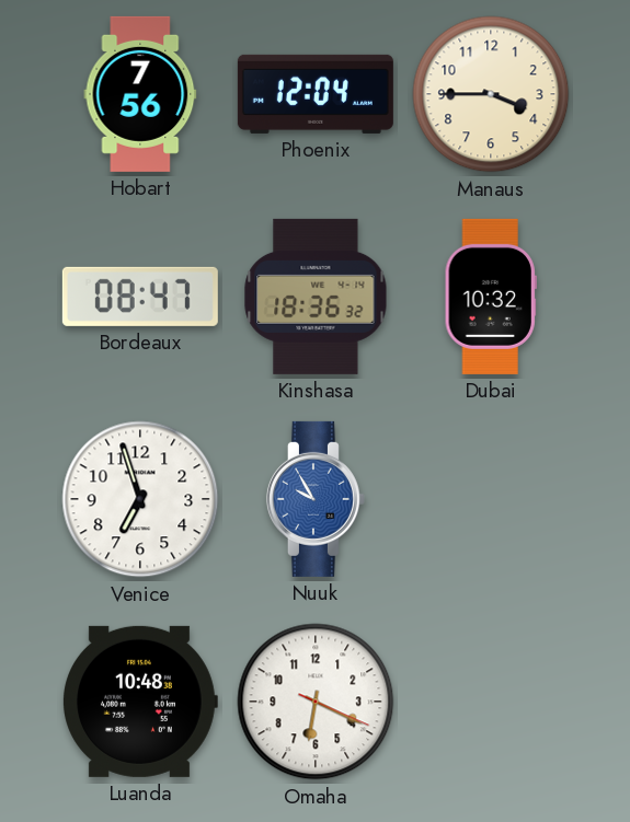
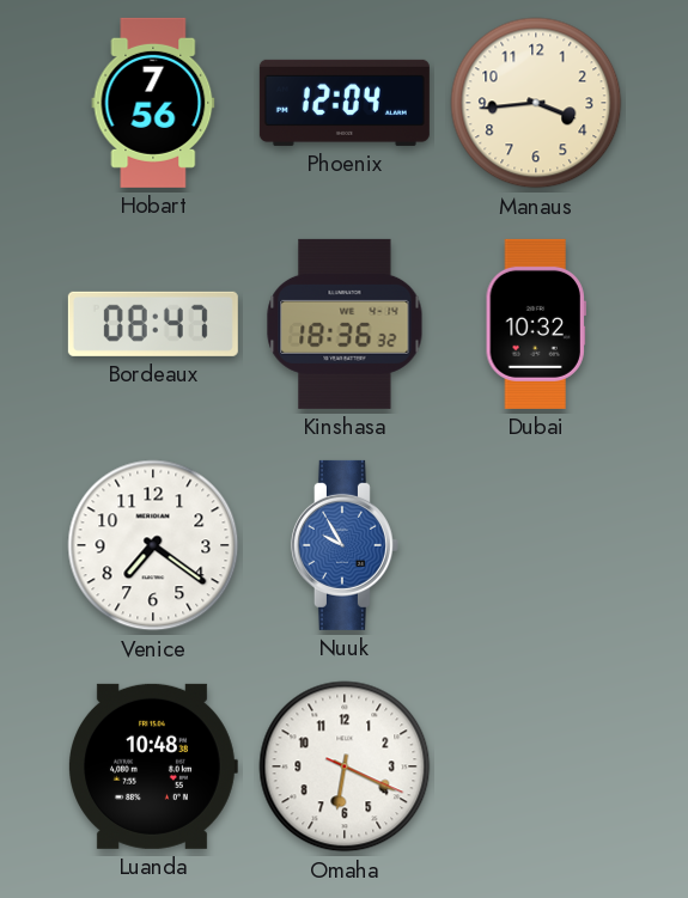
Manaus: 3:45 -> 3:44
Venice: 6:57 -> 7:21
